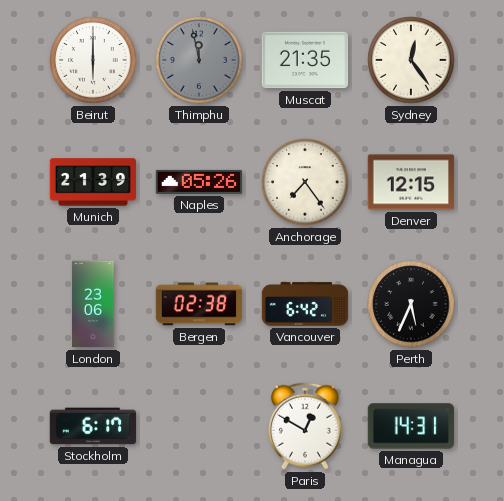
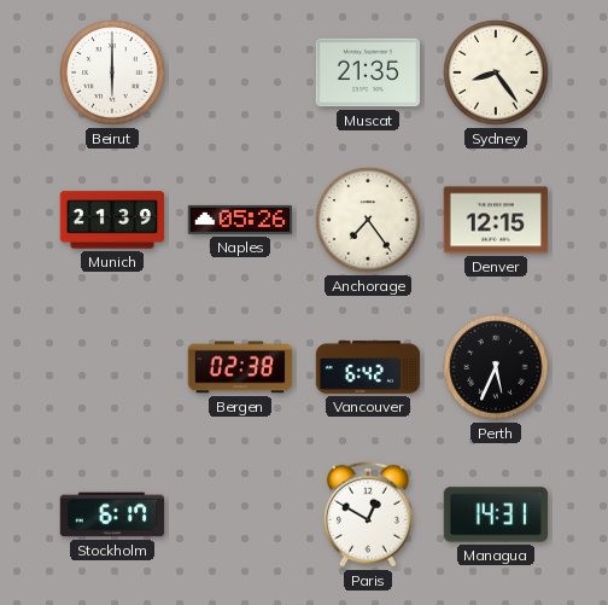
Thimphu: 11:58 -> none
Sydney: 12:24 -> 8:24
London: 23:06 -> none
